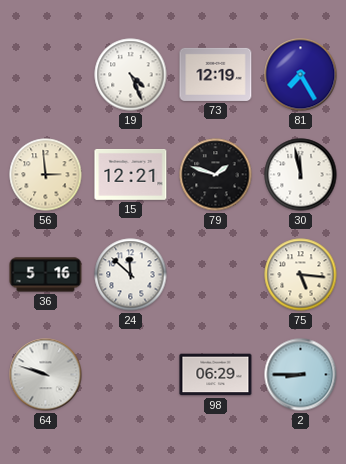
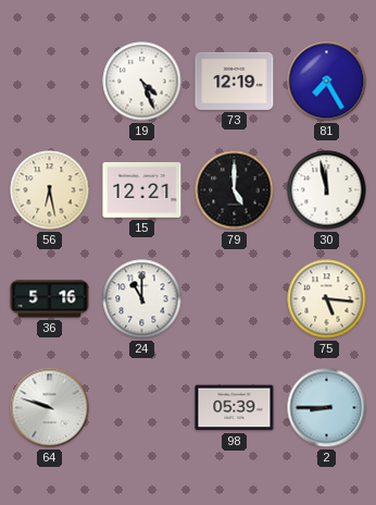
56: 2:59 -> 6:28
79: 1:48 -> 5:00
24: 11:52 -> 11:00
98: 06:29 -> 05:39
